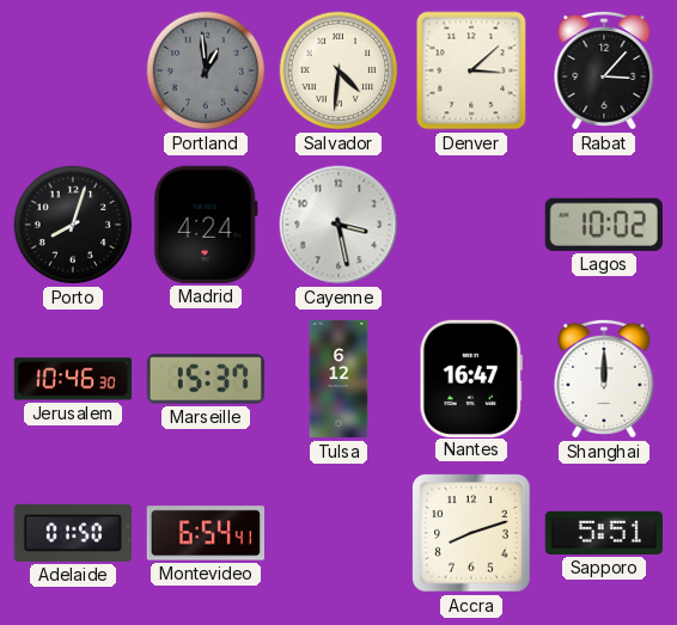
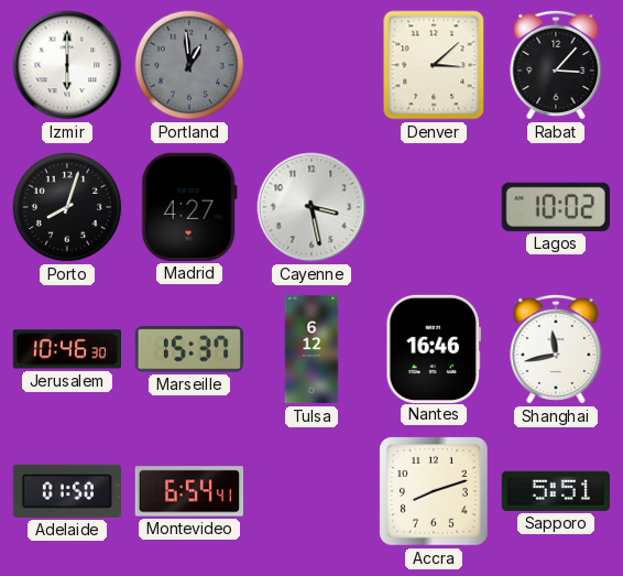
Izmir: none -> 6:00
Salvador: 4:31 -> none
Madrid: 4:24 -> 4:27
Nantes: 16:47 -> 16:46
Shanghai: 12:00 -> 11:43
